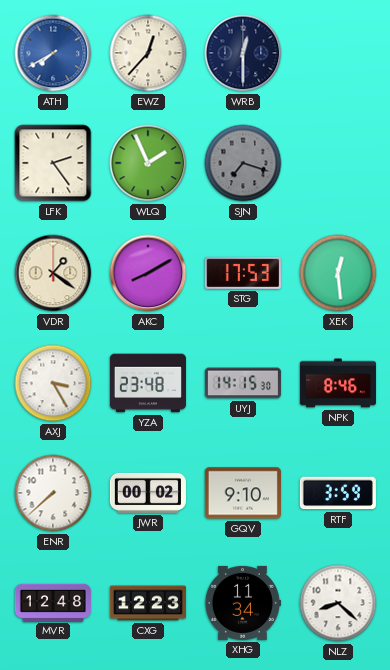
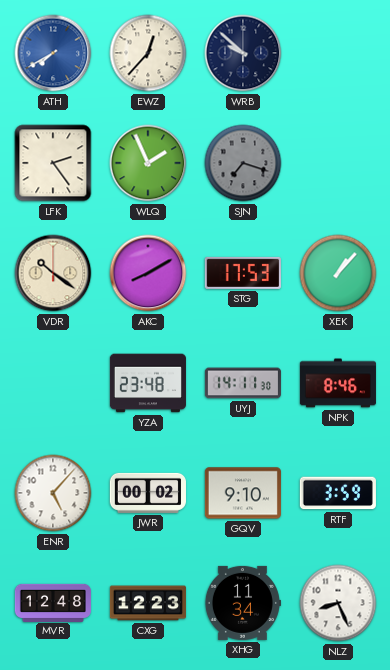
WRB: 12:30 -> 9:52
VDR: 1:21 -> 10:21
XEK: 12:29 -> 1:07
AXJ: 3:25 -> none
UYJ: 14:15 -> 14:11
ENR: 7:38 -> 5:07
NLZ: 8:22 -> 8:26
